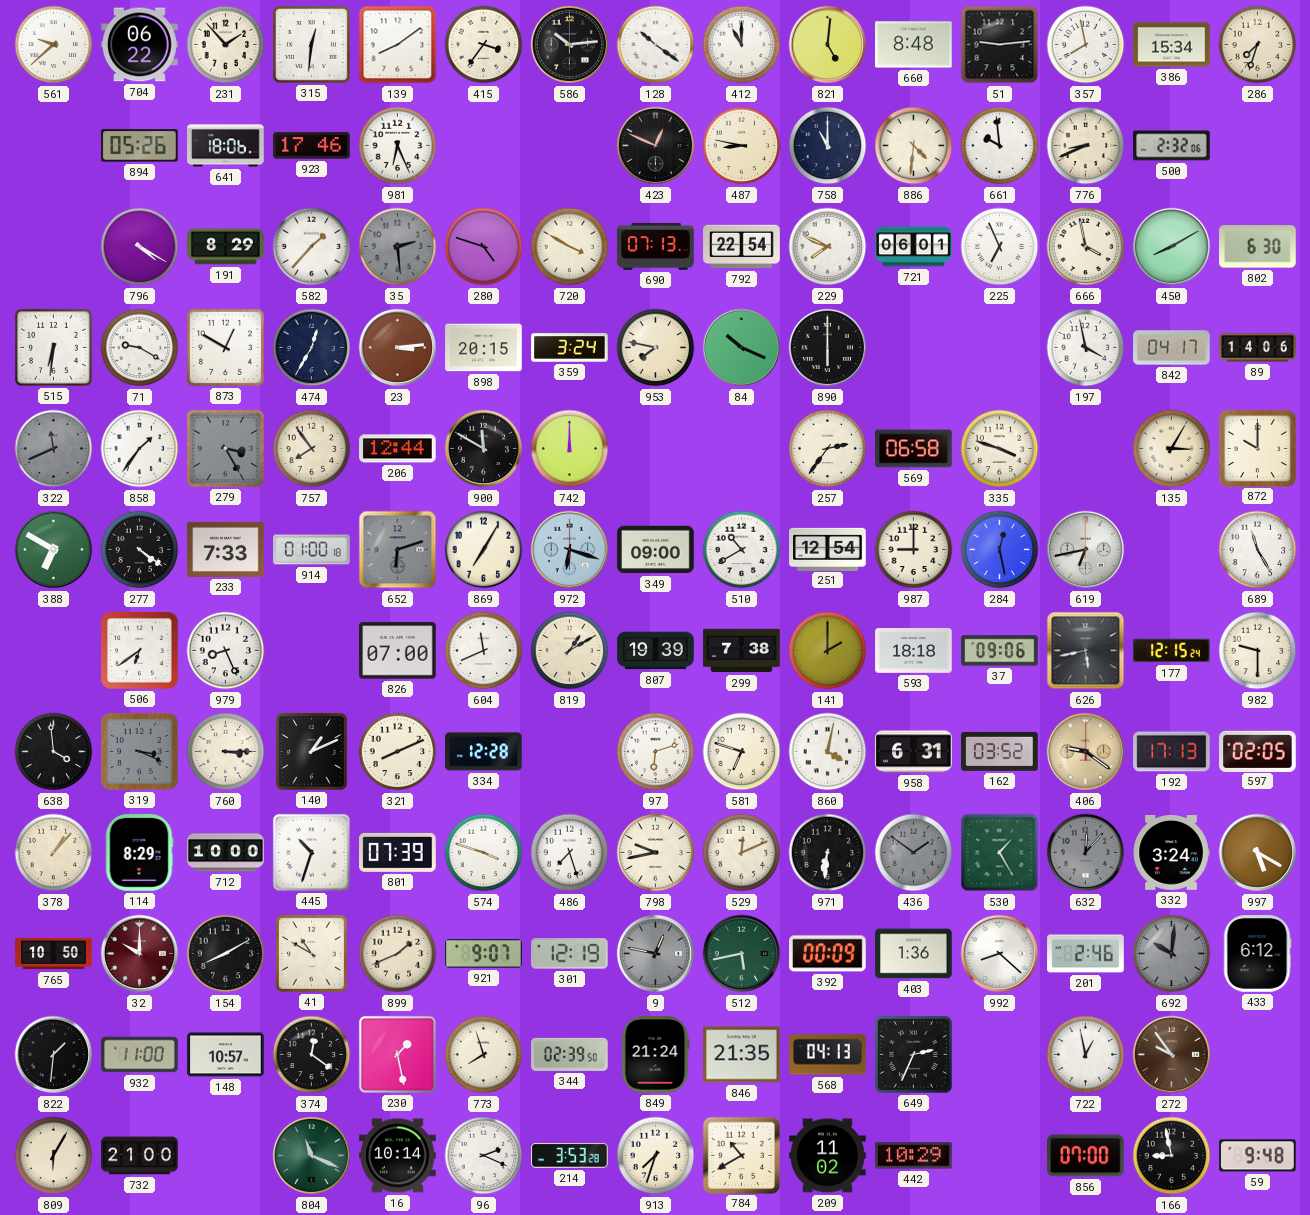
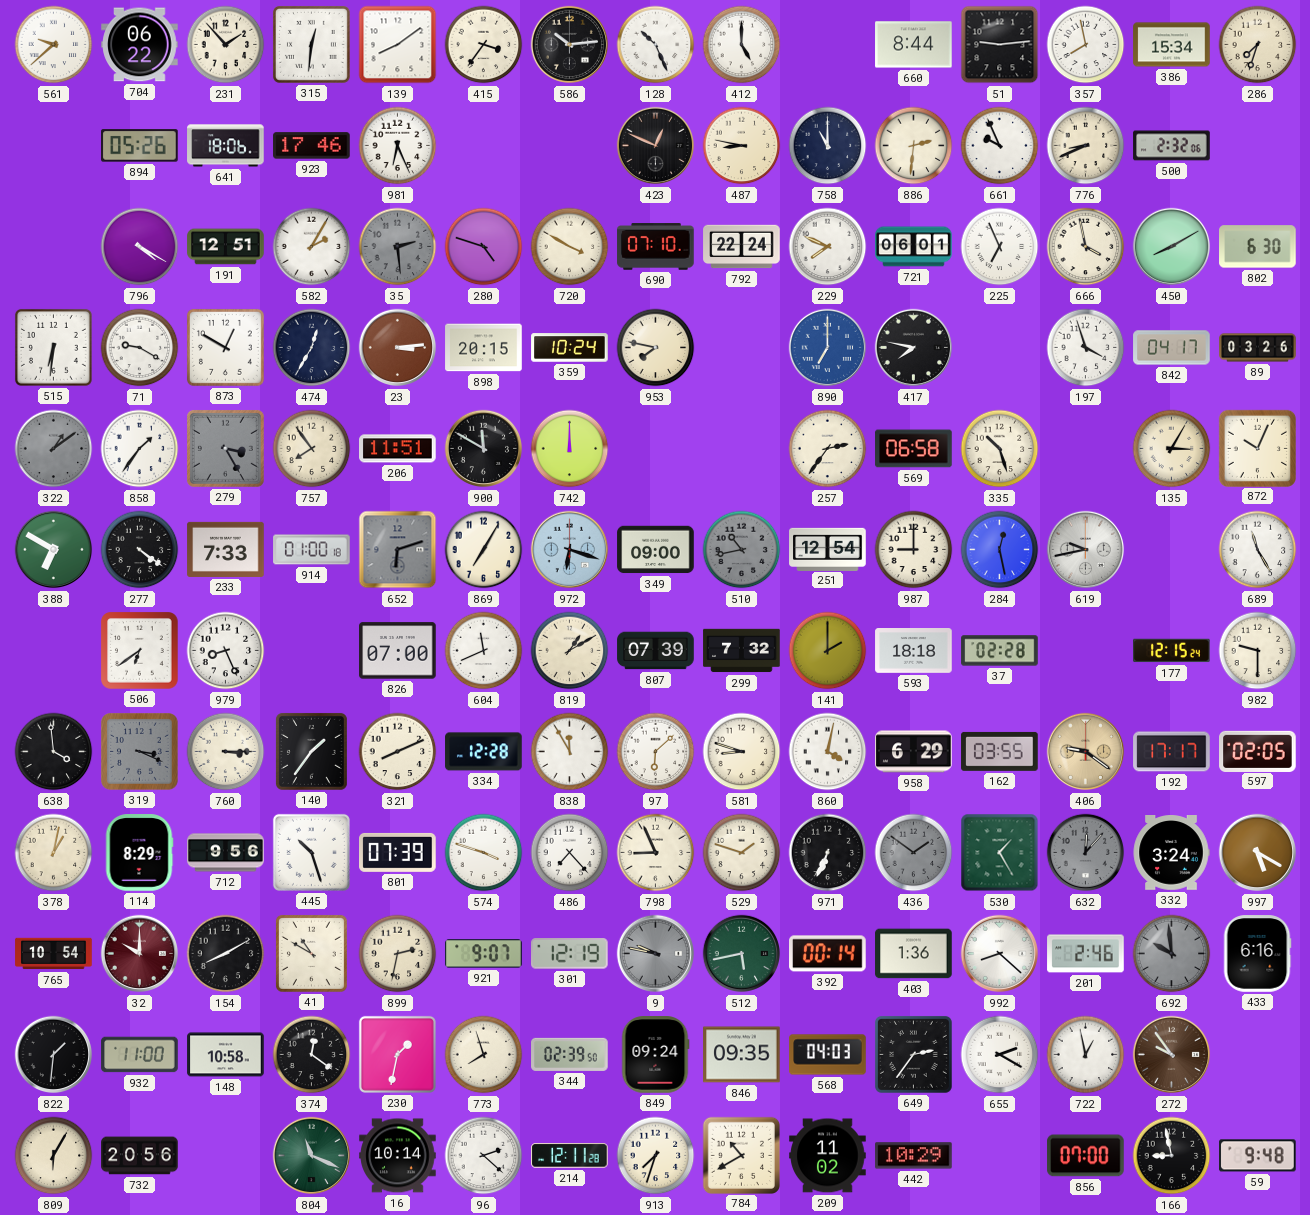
128: 10:21 -> 10:26
412: 11:00 -> 5:00
821: 5:01 -> none
660: 8:48 -> 8:44
886: 4:31 -> 2:31
661: 9:59 -> 9:56
191: 8:29 -> 12:51
582: 1:37 -> 2:05
690: 07:13 -> 07:10
792: 22:54 -> 22:24
359: 3:24 -> 10:24
84: 10:19 -> none
890: 6:00 -> 7:00
890 dial: black -> blue
417: none -> 7:47
197: 3:58 -> 3:57
89: 14:06 -> 03:26
322: 11:41 -> 1:09
206: 12:44 -> 11:51
335: 3:48 -> 10:27
872: 10:00 -> 10:04
510: 10:40 -> 10:43
510 dial: white -> grey
619: 6:43 -> 9:43
807: 19:39 -> 07:39
299: 7:38 -> 7:32
37: 09:06 -> 02:28
626: 5:43 -> none
140: 1:11 -> 1:36
838: none -> 11:55
97: 6:12 -> 6:08
581: 6:48 -> 8:48
958: 6:31 -> 6:29
162: 03:52 -> 03:55
192: 17:13 -> 17:17
378: 1:07 -> 1:02
712: 10:00 -> 9:56
445: 10:33 -> 10:27
486: 7:27 -> 7:23
798: 9:43 -> 8:56
529: 12:11 -> 1:48
971: 6:31 -> 6:34
765: 10:50 -> 10:54
899: 1:41 -> 2:32
9: 12:47 -> 9:47
392: 00:09 -> 00:14
692: 10:01 -> 9:59
433: 6:12 -> 6:16
148: 10:57 -> 10:58
230: 1:28 -> 1:32
849: 21:24 -> 09:24
846: 21:35 -> 09:35
568: 04:13 -> 04:03
649: 2:34 -> 2:36
655: none -> 2:20
732: 21:00 -> 20:56
96: 2:19 -> 2:22
214: 3:53 -> 12:11
